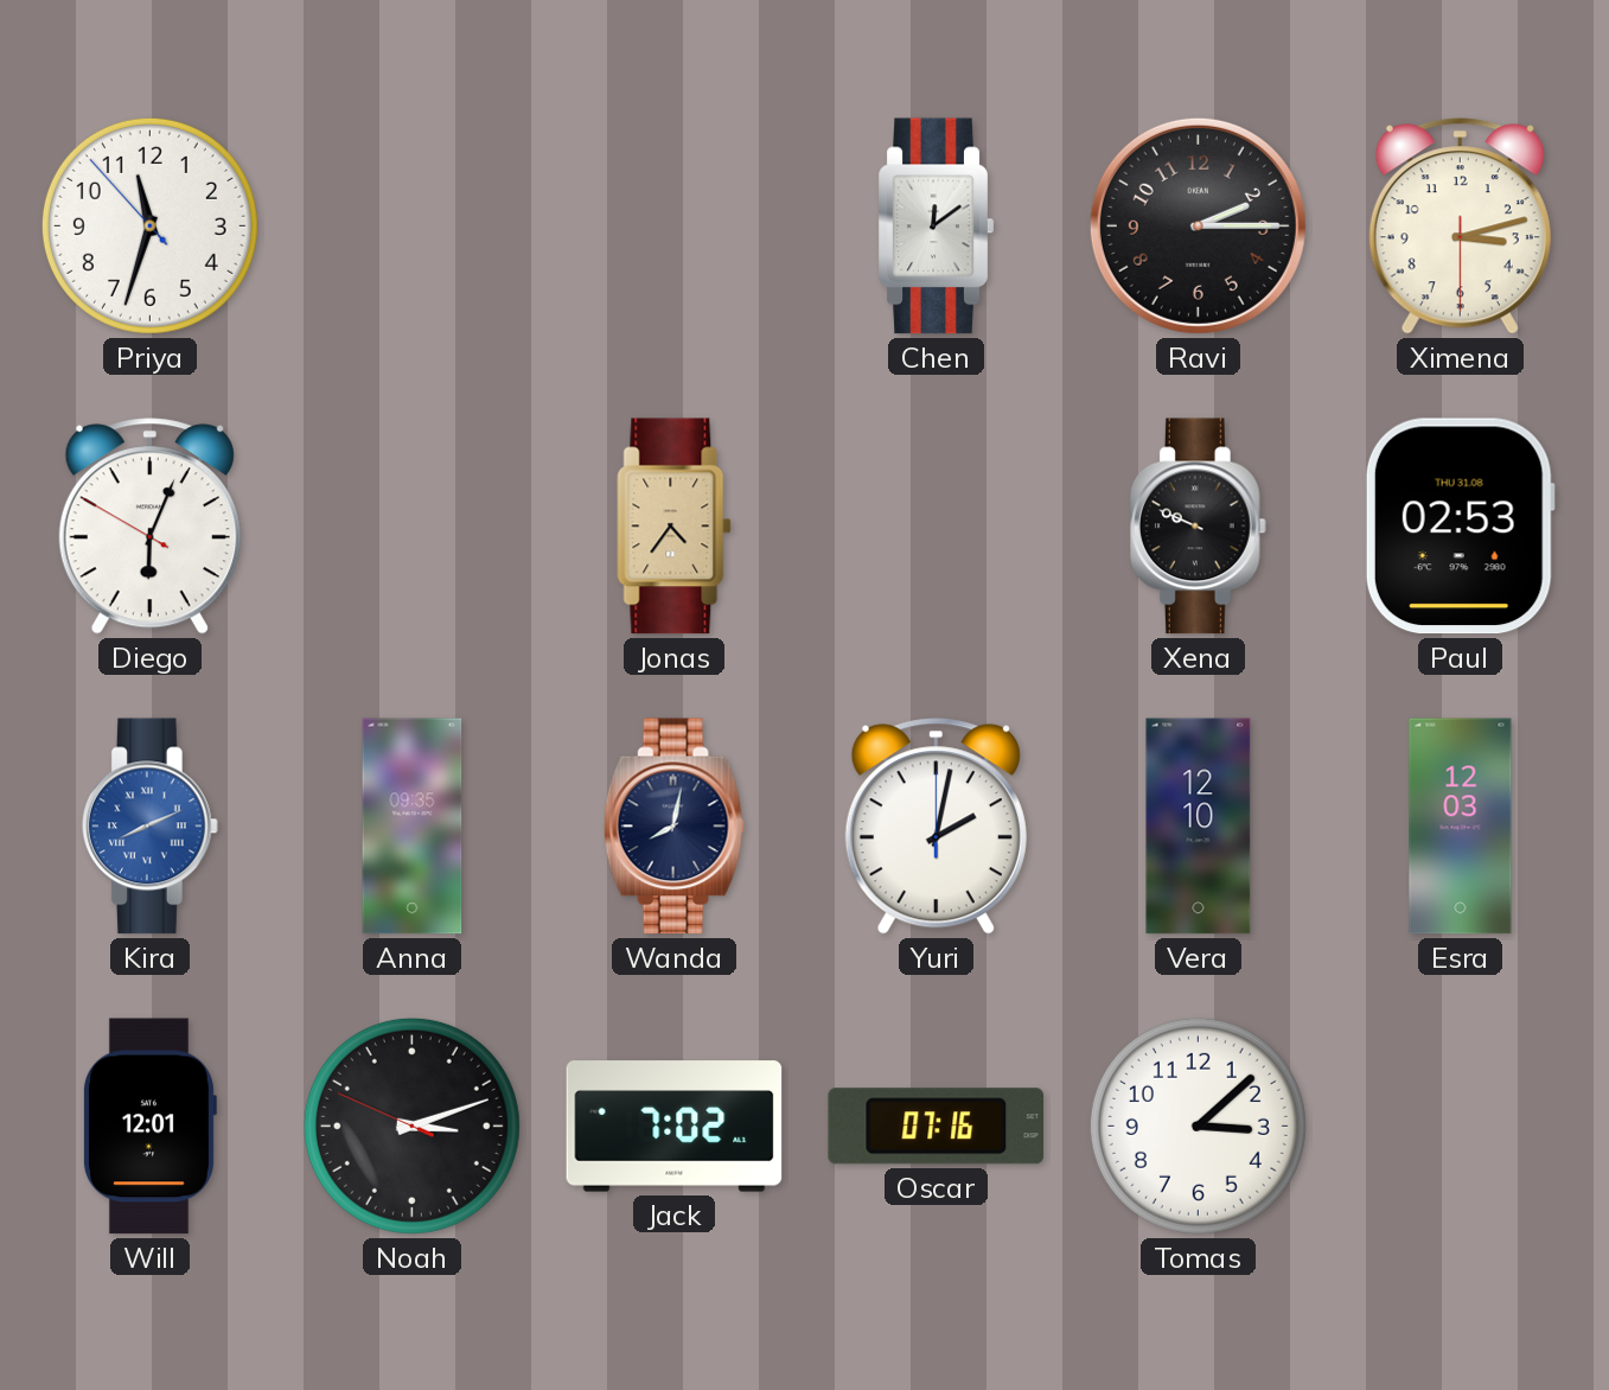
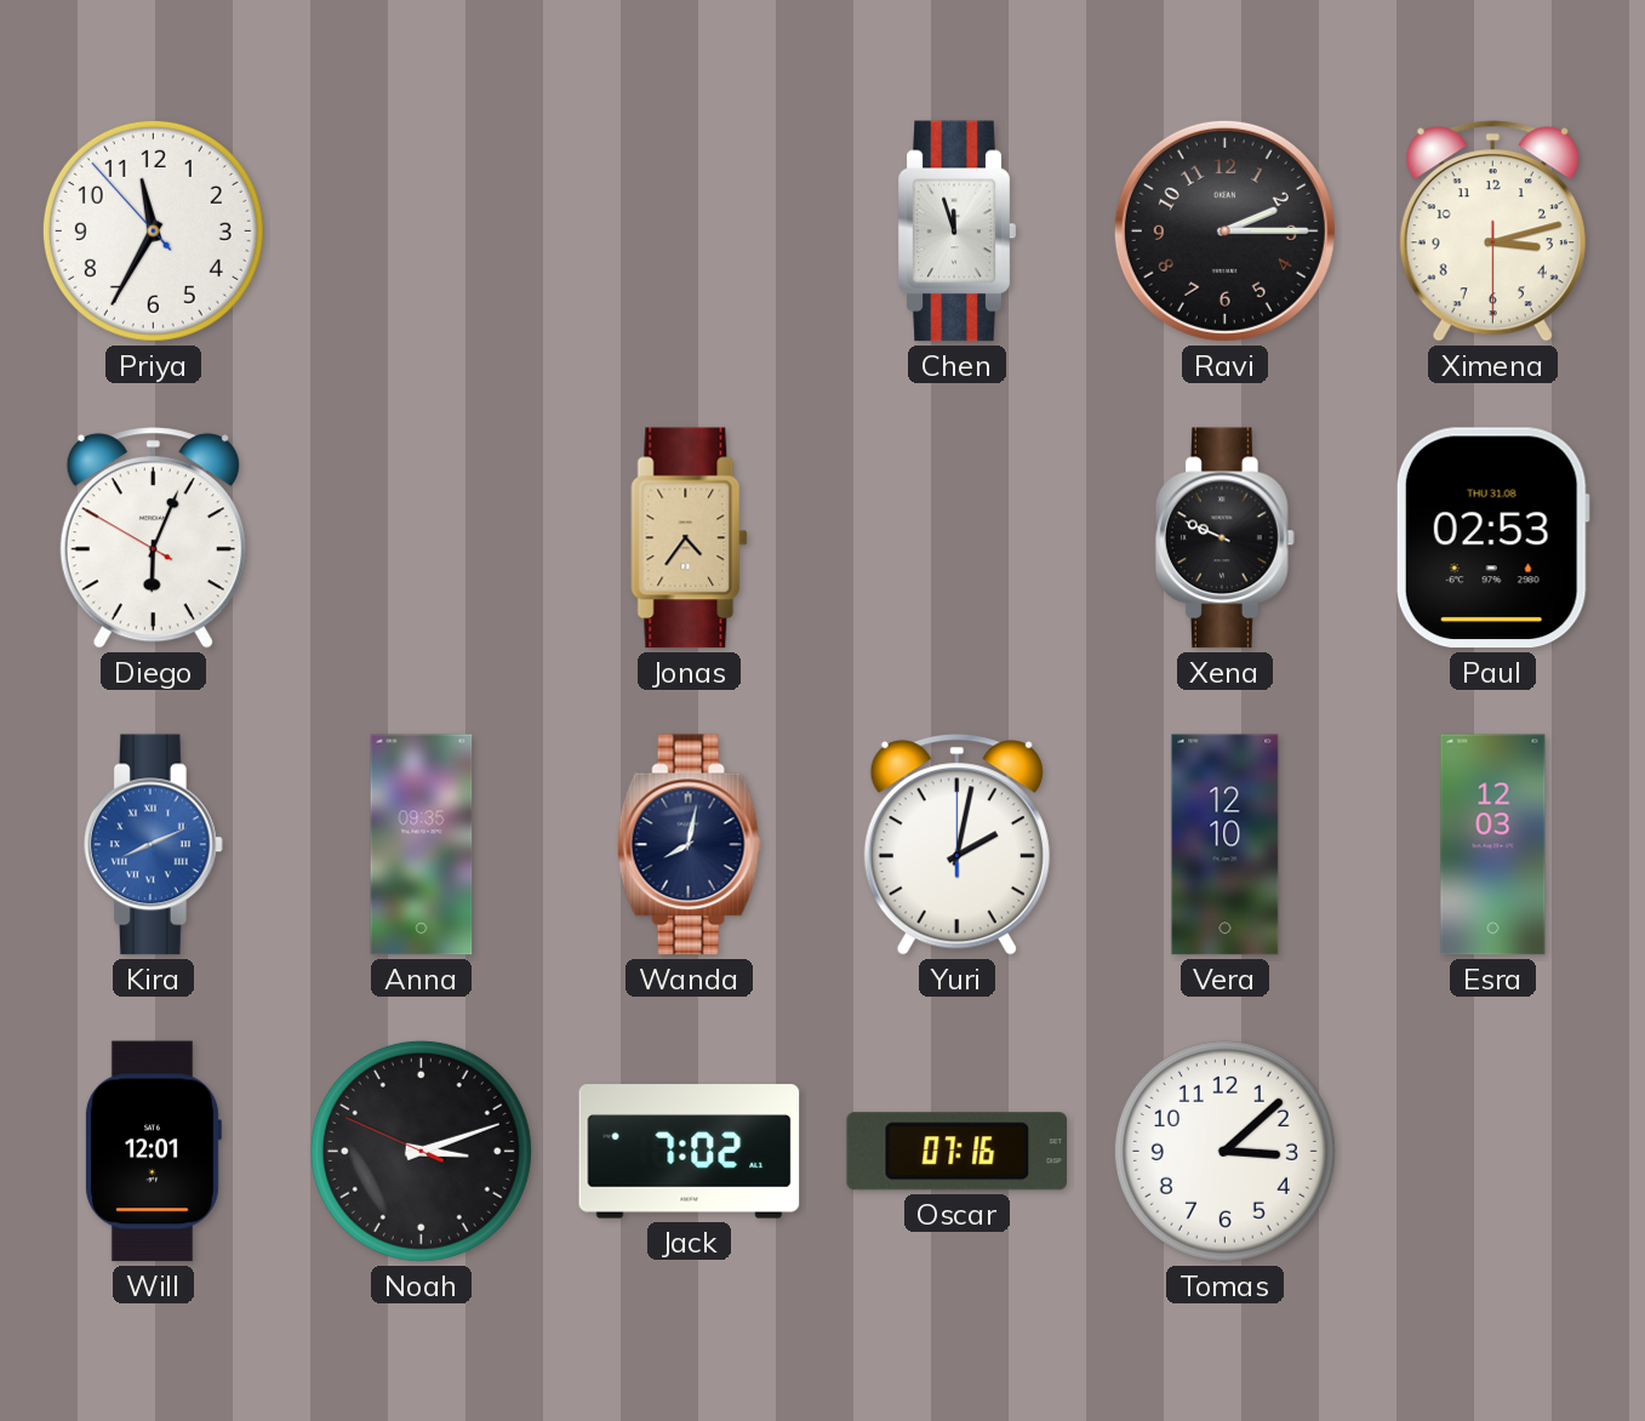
Priya: 11:32 -> 11:34
Chen: 12:09 -> 11:57
